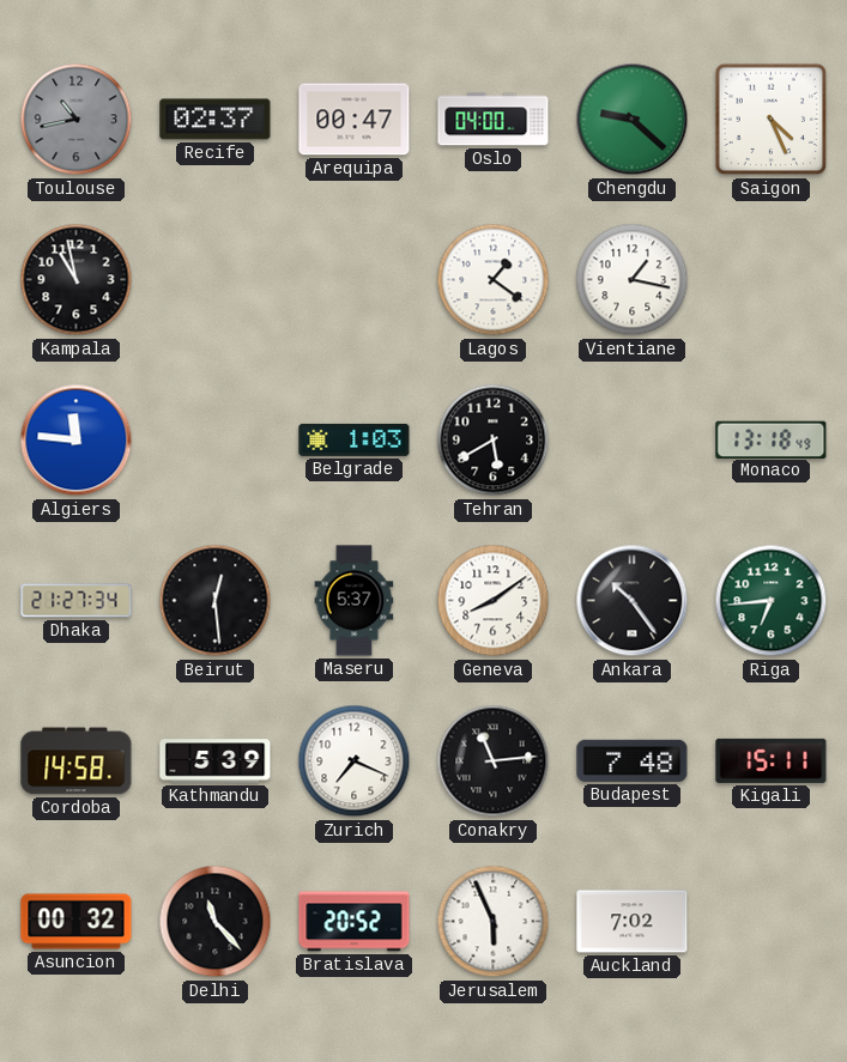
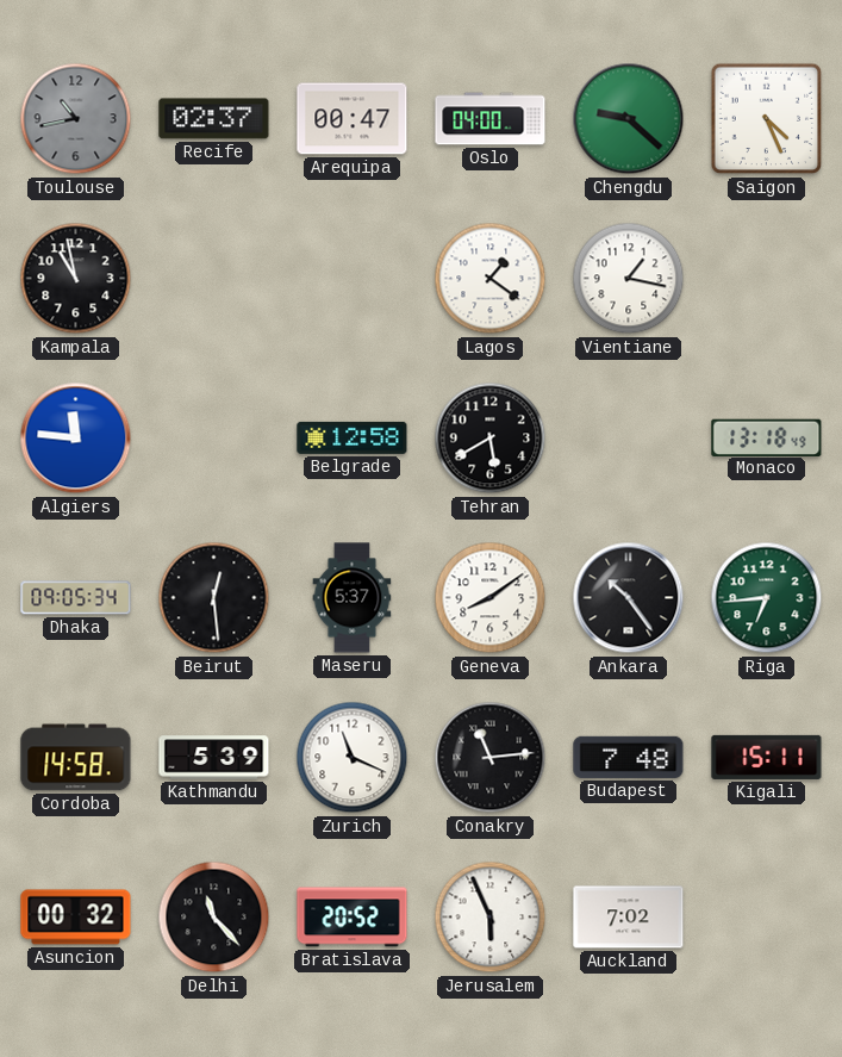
Belgrade: 1:03 -> 12:58
Dhaka: 21:27 -> 09:05
Zurich: 7:19 -> 11:19
